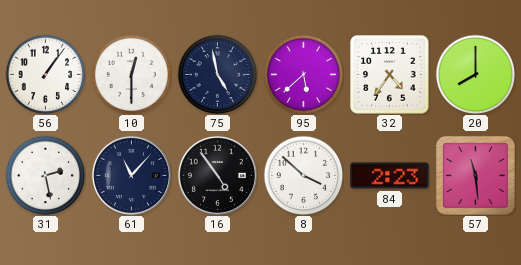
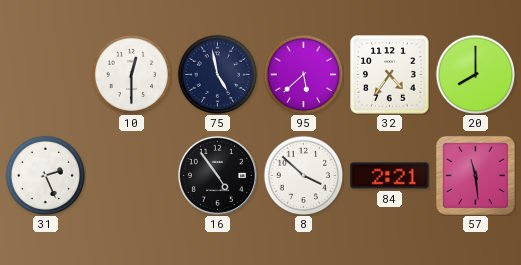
56: 1:06 -> none
31: 2:28 -> 2:26
61: 11:07 -> none
84: 2:23 -> 2:21
